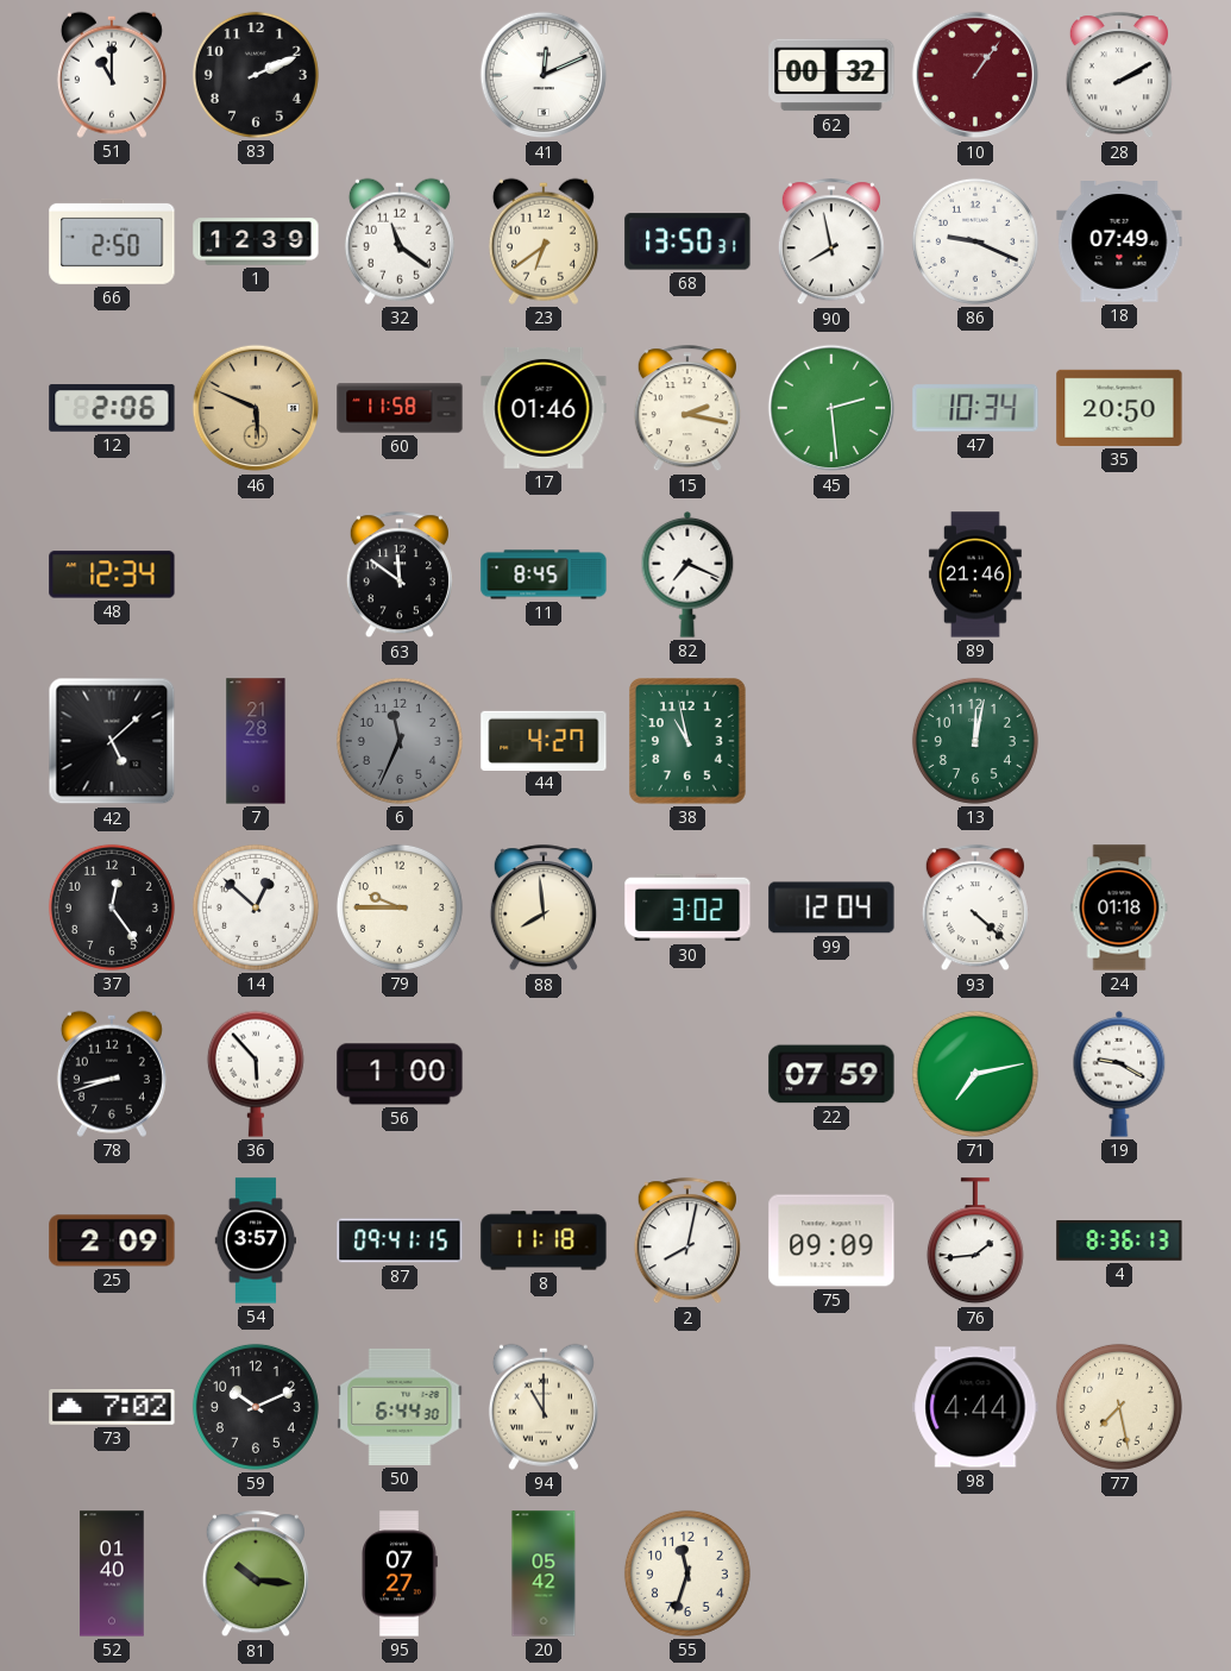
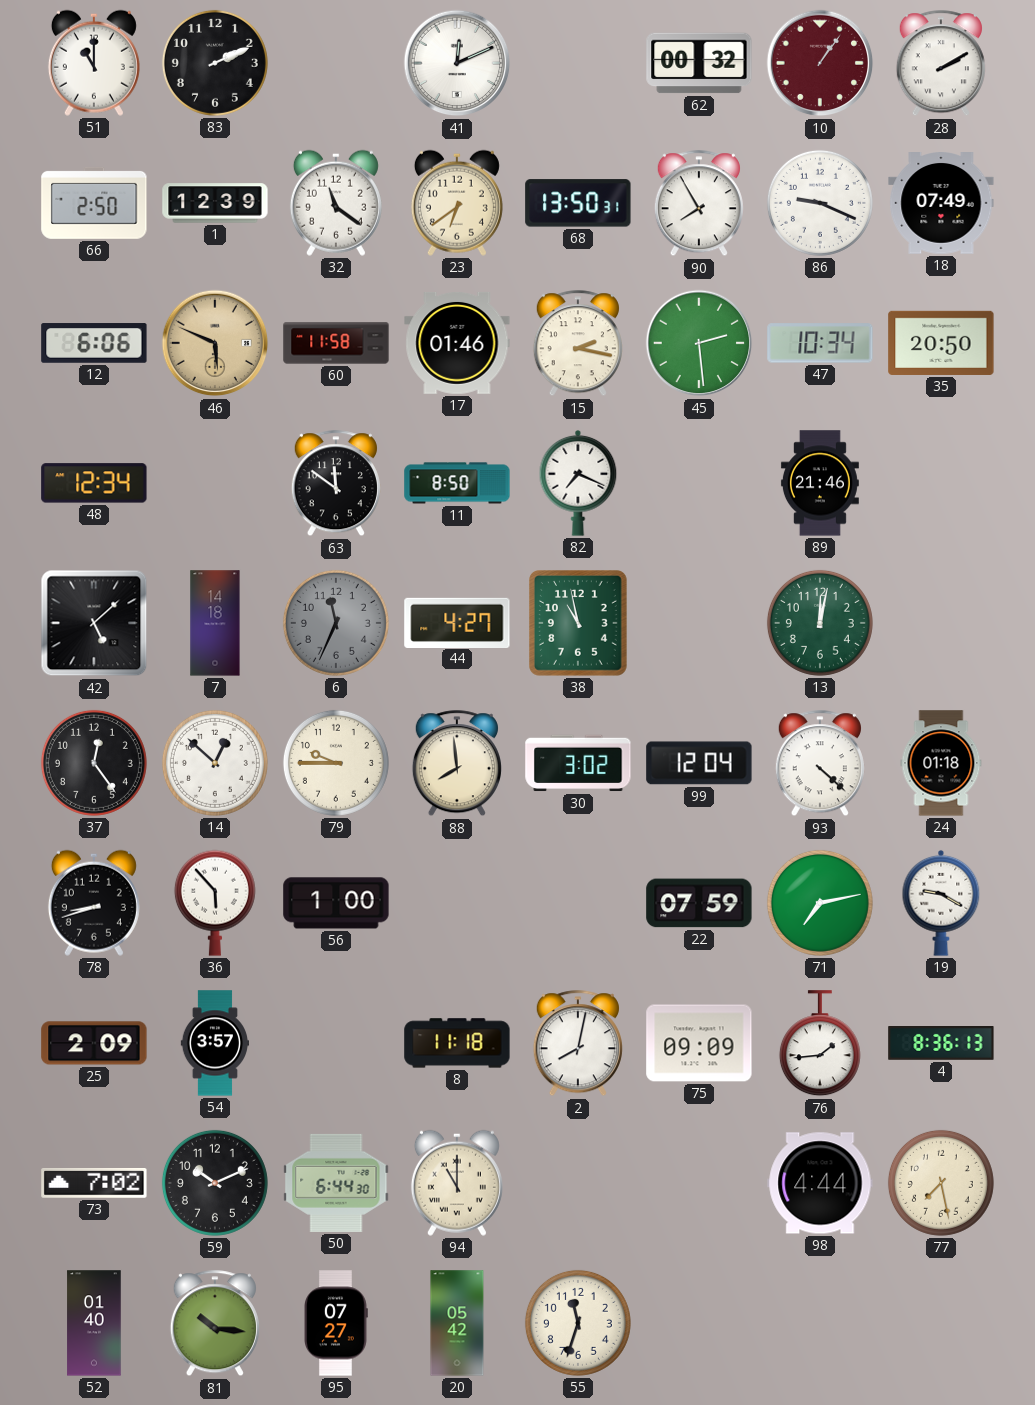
90: 7:58 -> 7:55
12: 2:06 -> 6:06
11: 8:45 -> 8:50
7: 21:28 -> 14:18
87: 09:41 -> none
